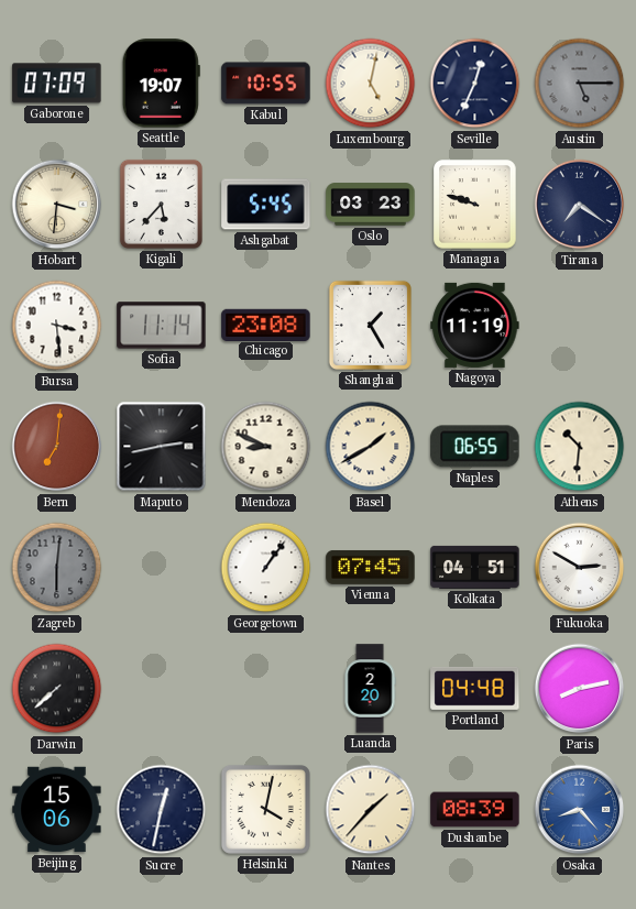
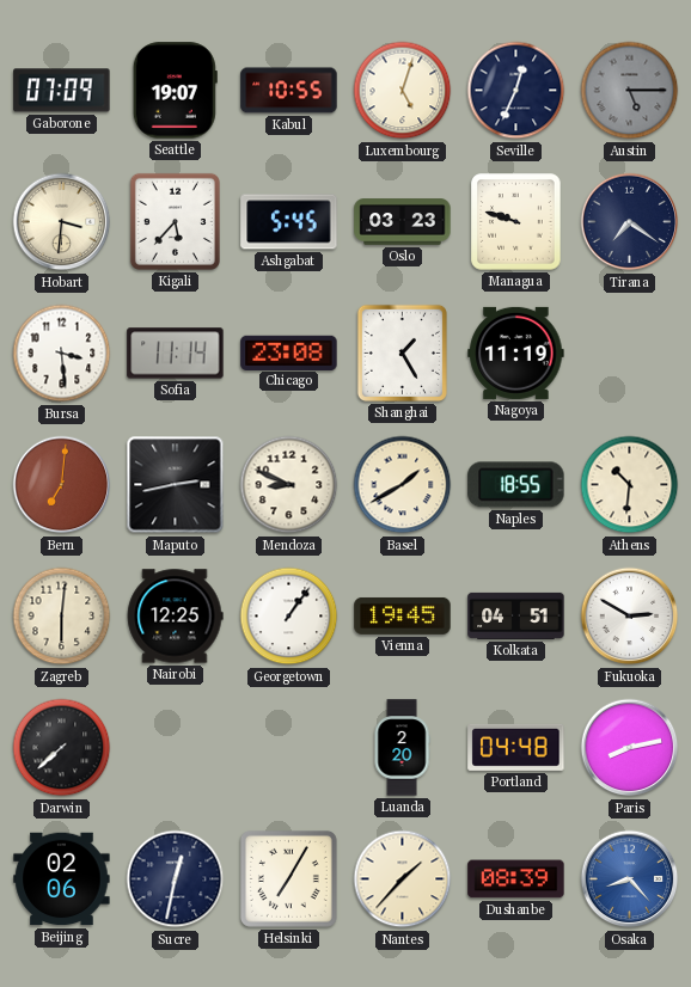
Luxembourg: 5:02 -> 5:03
Naples: 06:55 -> 18:55
Zagreb dial: grey -> cream
Nairobi: none -> 12:25
Vienna: 07:45 -> 19:45
Beijing: 15:06 -> 02:06
Helsinki: 4:02 -> 7:05
